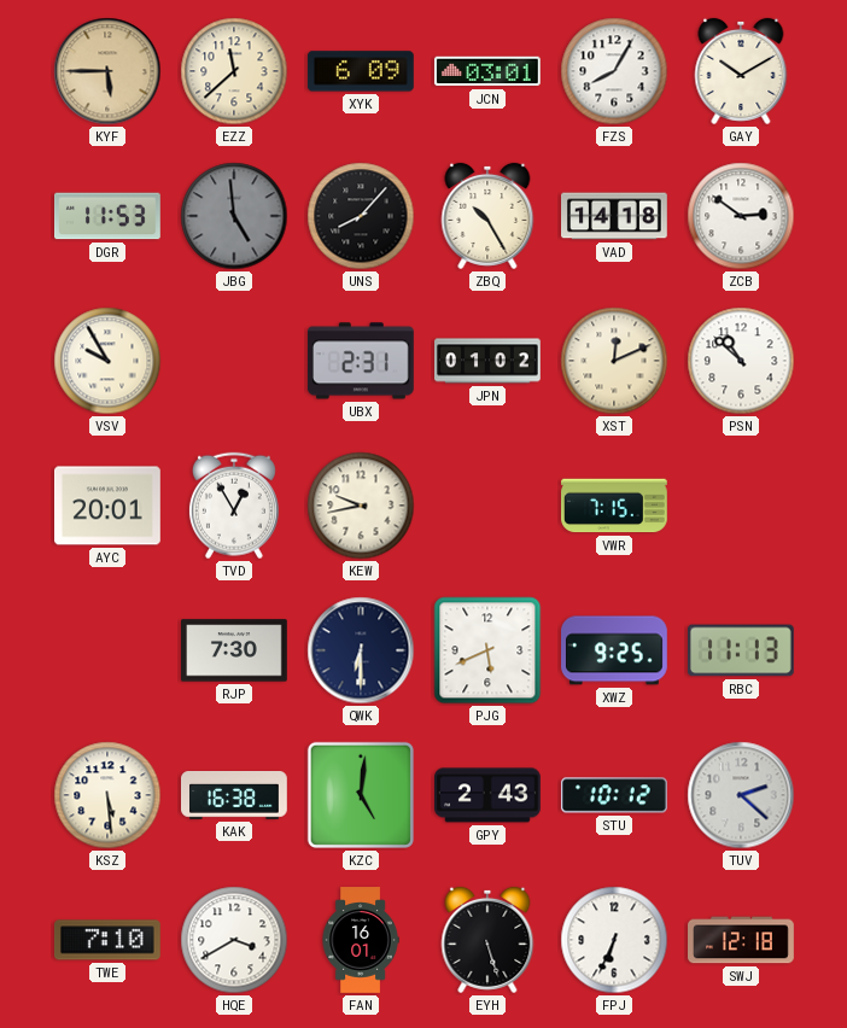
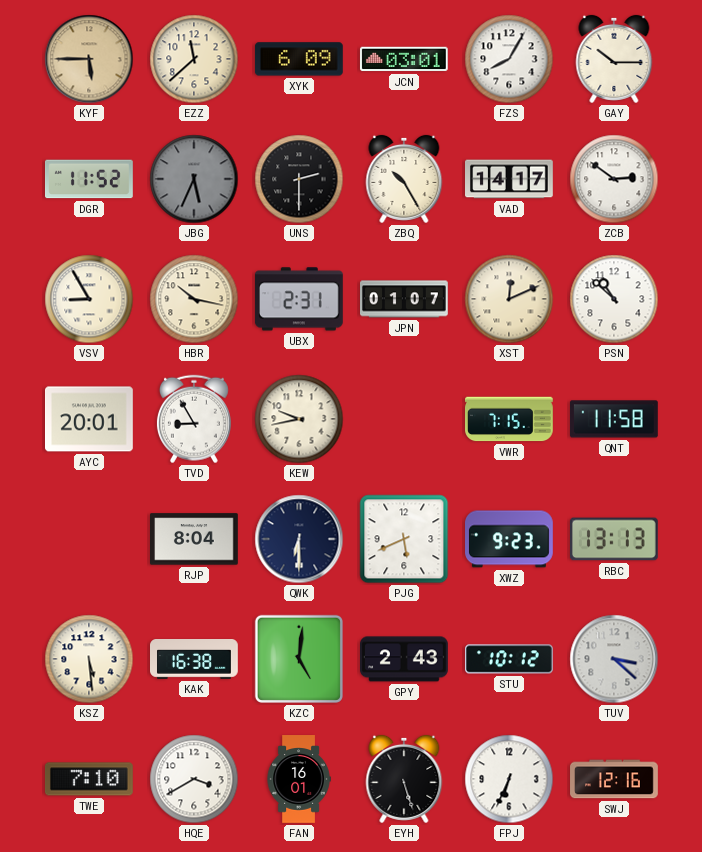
GAY: 10:10 -> 10:15
DGR: 11:53 -> 11:52
JBG: 4:59 -> 5:34
UNS: 8:07 -> 2:30
VAD: 14:18 -> 14:17
VSV: 9:55 -> 8:55
HBR: none -> 10:17
JPN: 01:02 -> 01:07
TVD: 12:55 -> 8:55
QNT: none -> 11:58
RJP: 7:30 -> 8:04
XWZ: 9:25 -> 9:23
RBC: 11:13 -> 13:13
TUV: 2:22 -> 3:22
SWJ: 12:18 -> 12:16
